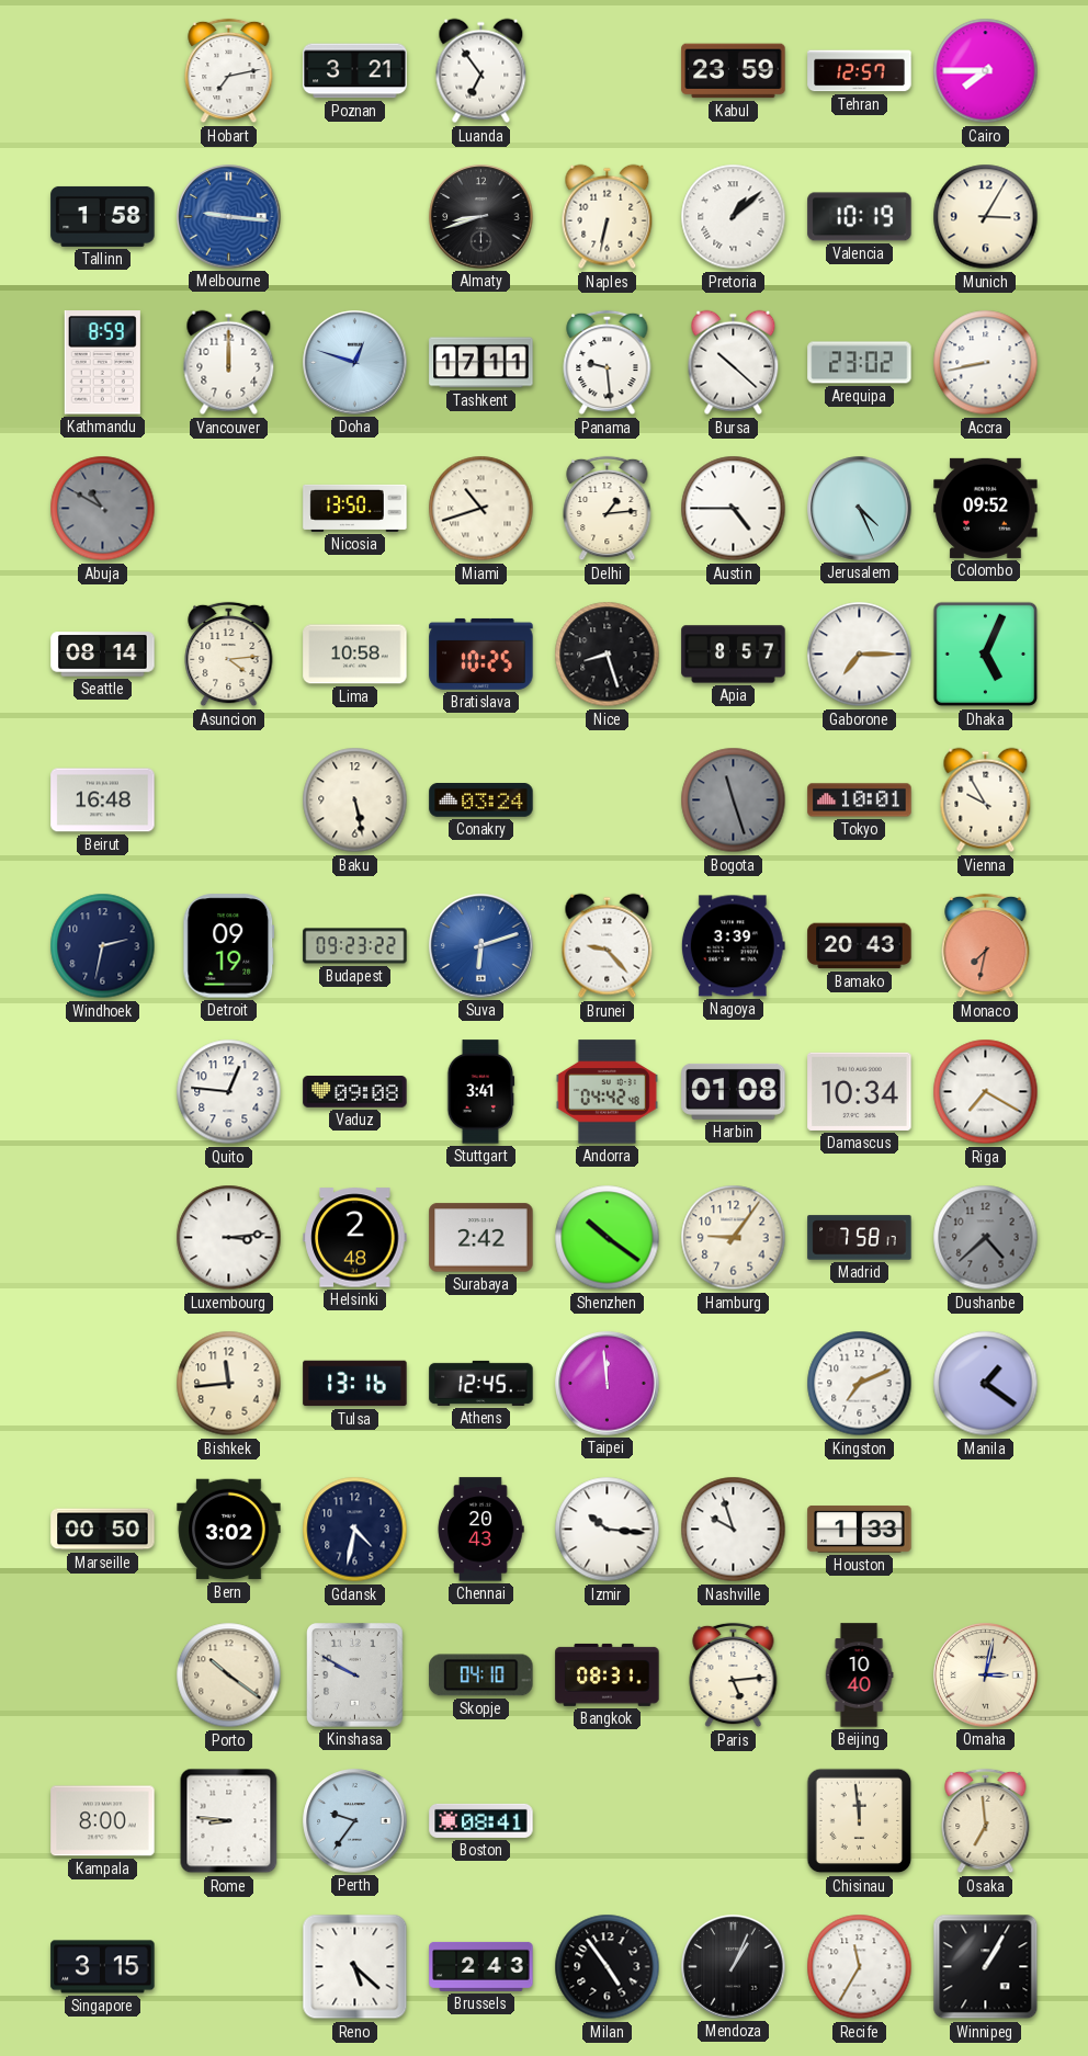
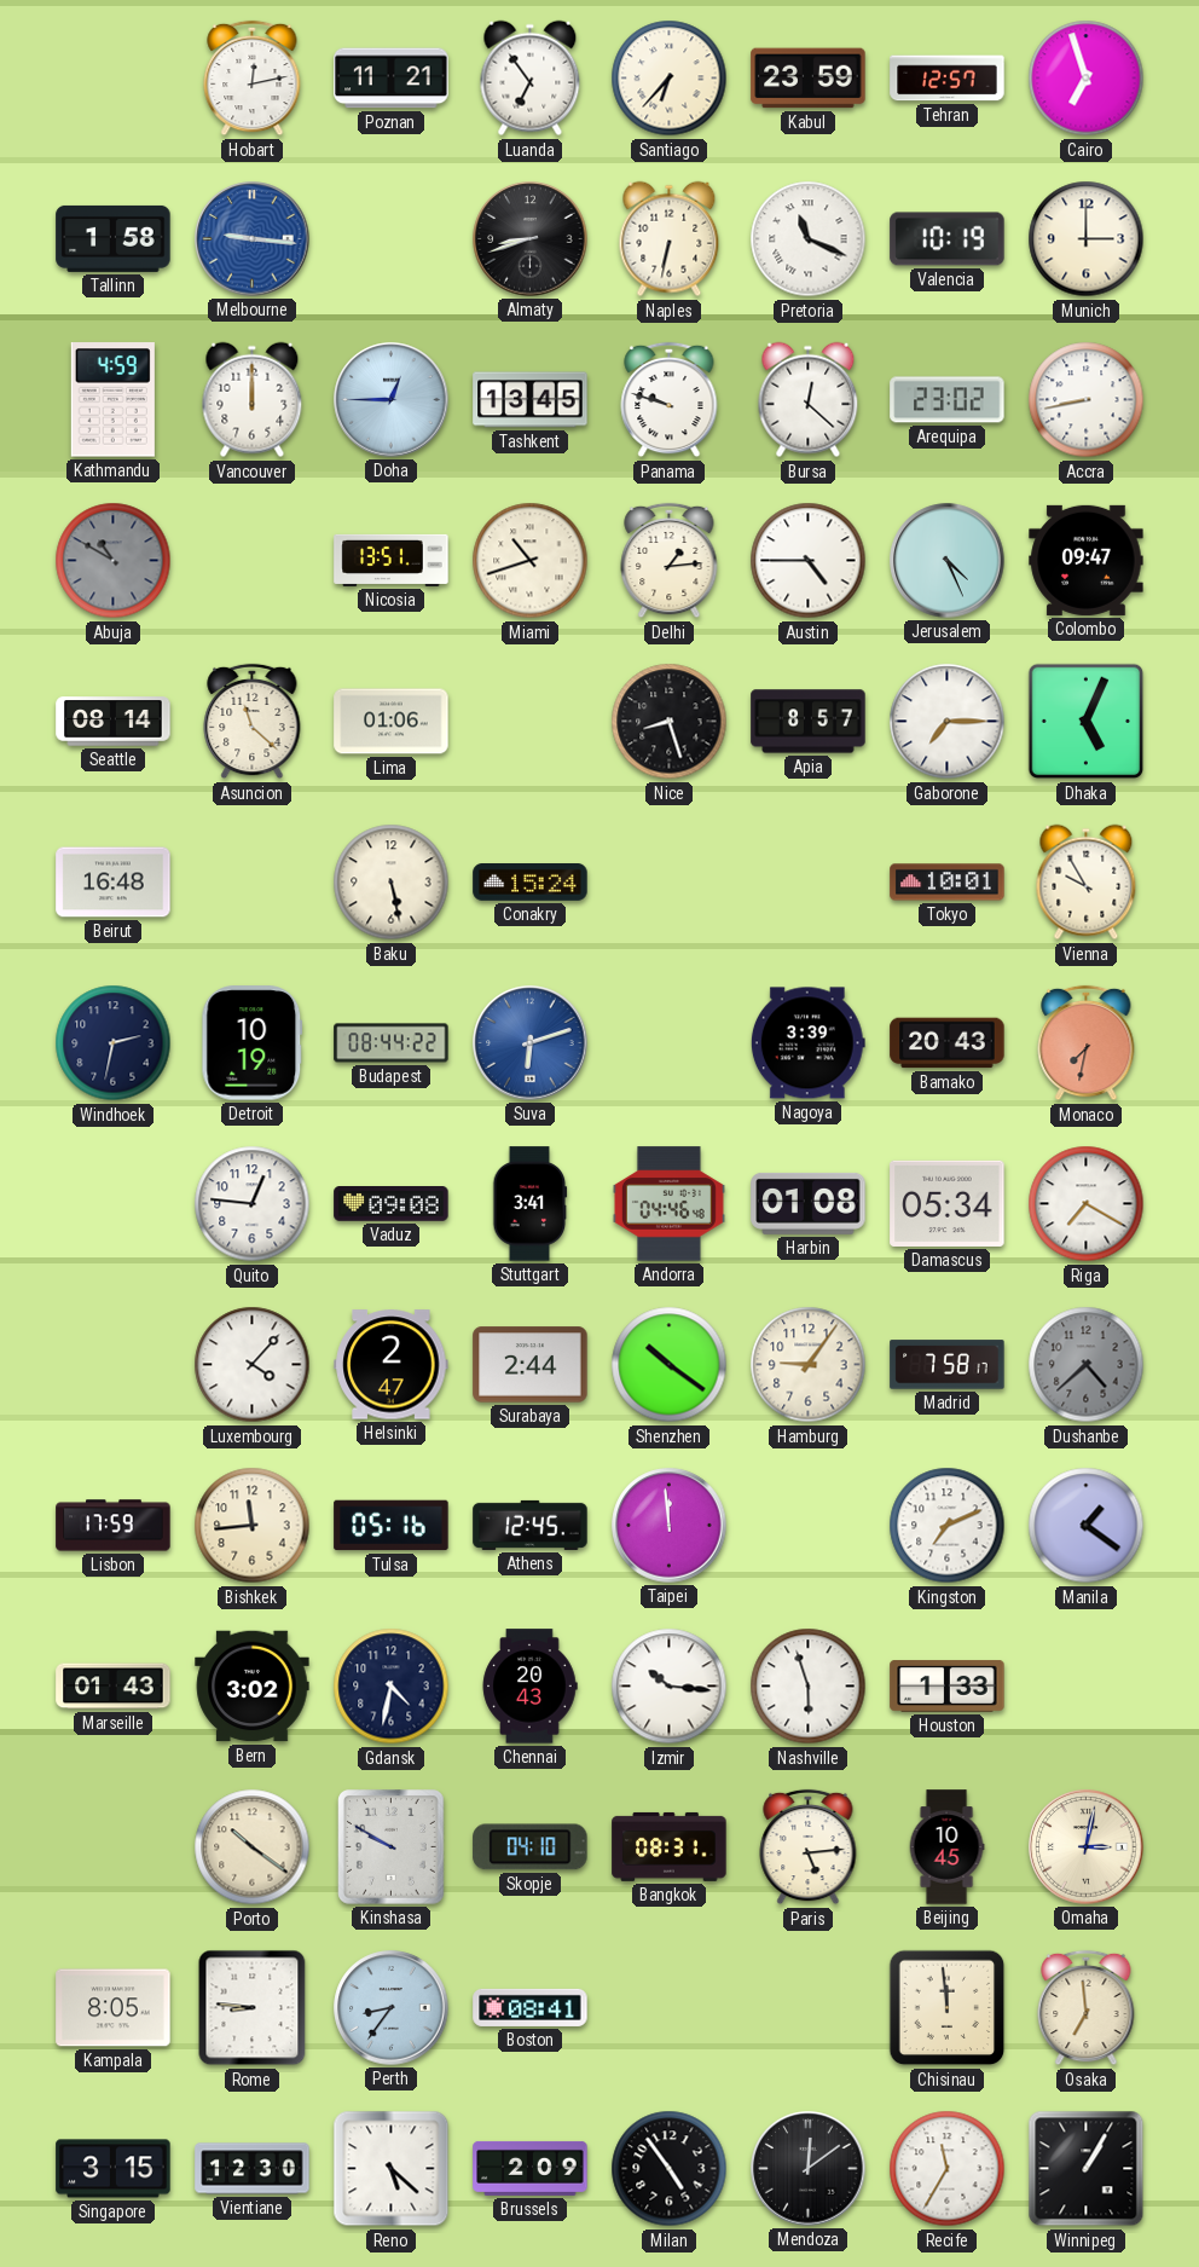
Hobart: 7:13 -> 12:13
Poznan: 3:21 -> 11:21
Santiago: none -> 6:37
Cairo: 7:45 -> 6:57
Pretoria: 1:08 -> 11:19
Munich: 3:05 -> 3:00
Kathmandu: 8:59 -> 4:59
Doha: 12:48 -> 12:45
Tashkent: 17:11 -> 13:45
Panama: 9:29 -> 9:48
Bursa: 10:22 -> 12:22
Nicosia: 13:50 -> 13:51
Colombo: 09:52 -> 09:47
Asuncion: 4:14 -> 11:22
Lima: 10:58 -> 01:06
Bratislava: 10:25 -> none
Conakry: 03:24 -> 15:24
Bogota: 11:27 -> none
Detroit: 09:19 -> 10:19
Budapest: 09:23 -> 08:44
Brunei: 9:23 -> none
Andorra: 04:42 -> 04:46
Damascus: 10:34 -> 05:34
Luxembourg: 3:14 -> 4:07
Helsinki: 2:48 -> 2:47
Surabaya: 2:42 -> 2:44
Lisbon: none -> 17:59
Tulsa: 13:16 -> 05:16
Marseille: 00:50 -> 01:43
Nashville: 9:57 -> 5:57
Beijing: 10:40 -> 10:45
Kampala: 8:00 -> 8:05
Perth: 9:36 -> 8:36
Vientiane: none -> 12:30
Brussels: 2:43 -> 2:09
Mendoza: 1:04 -> 12:09
